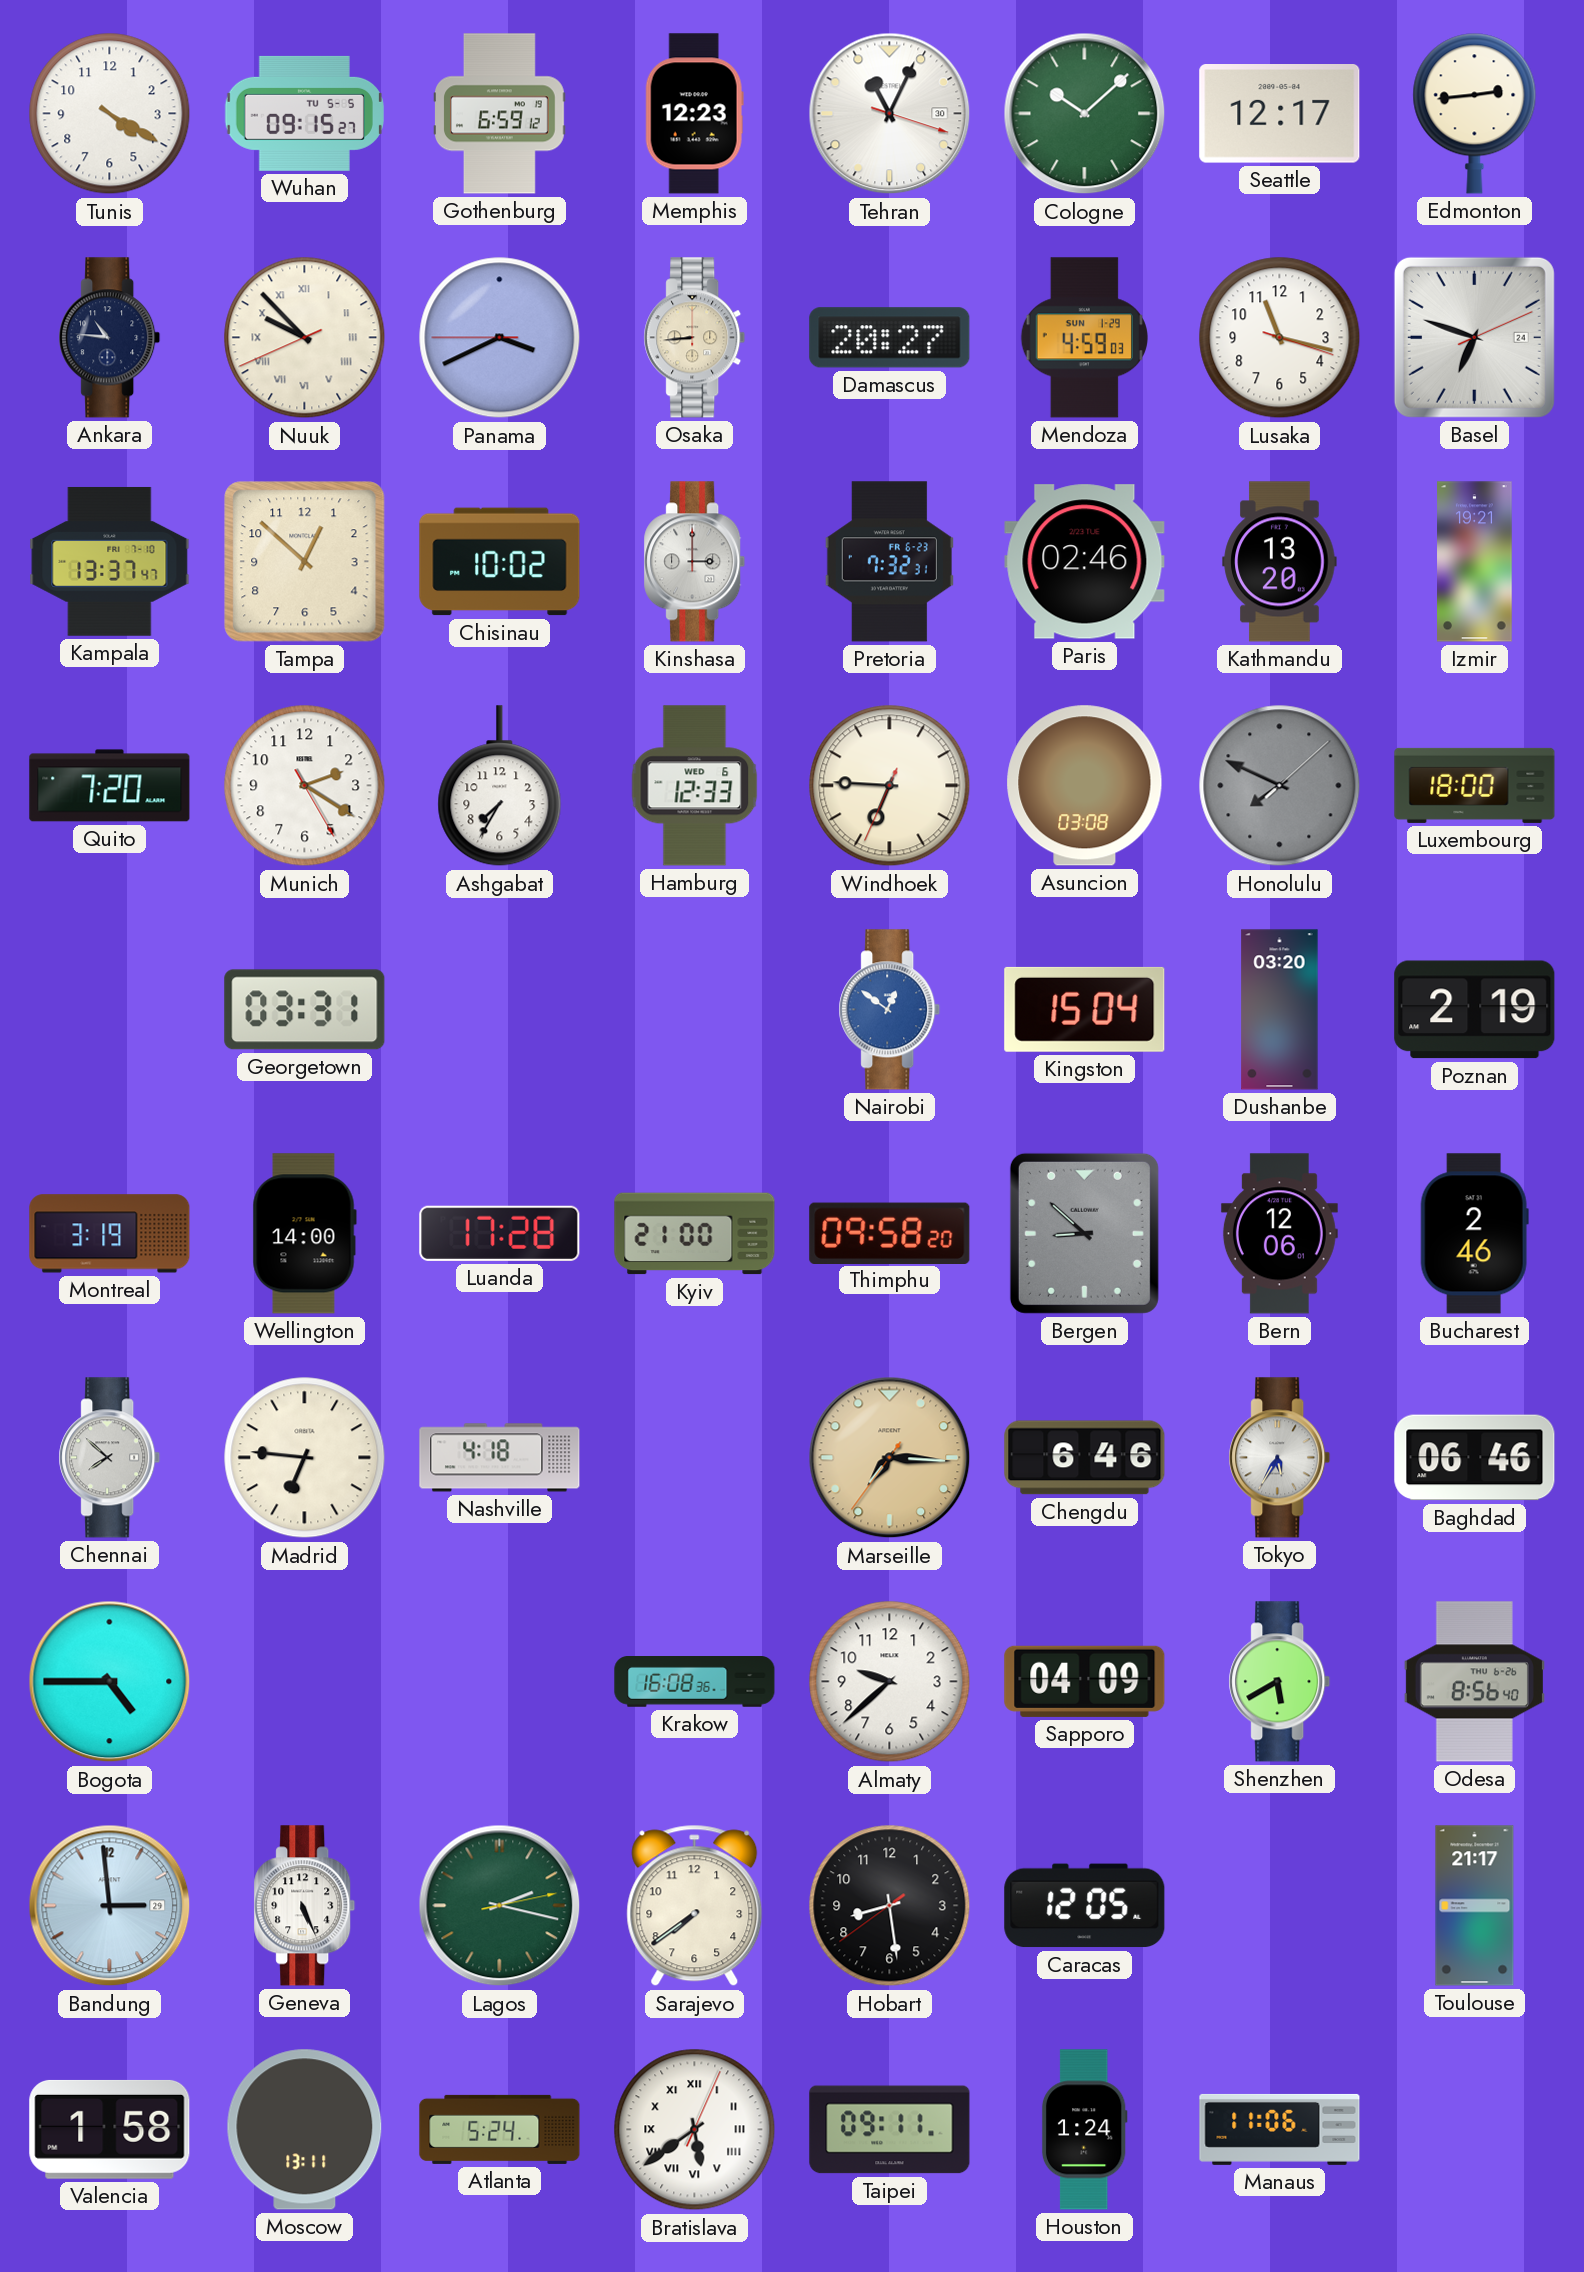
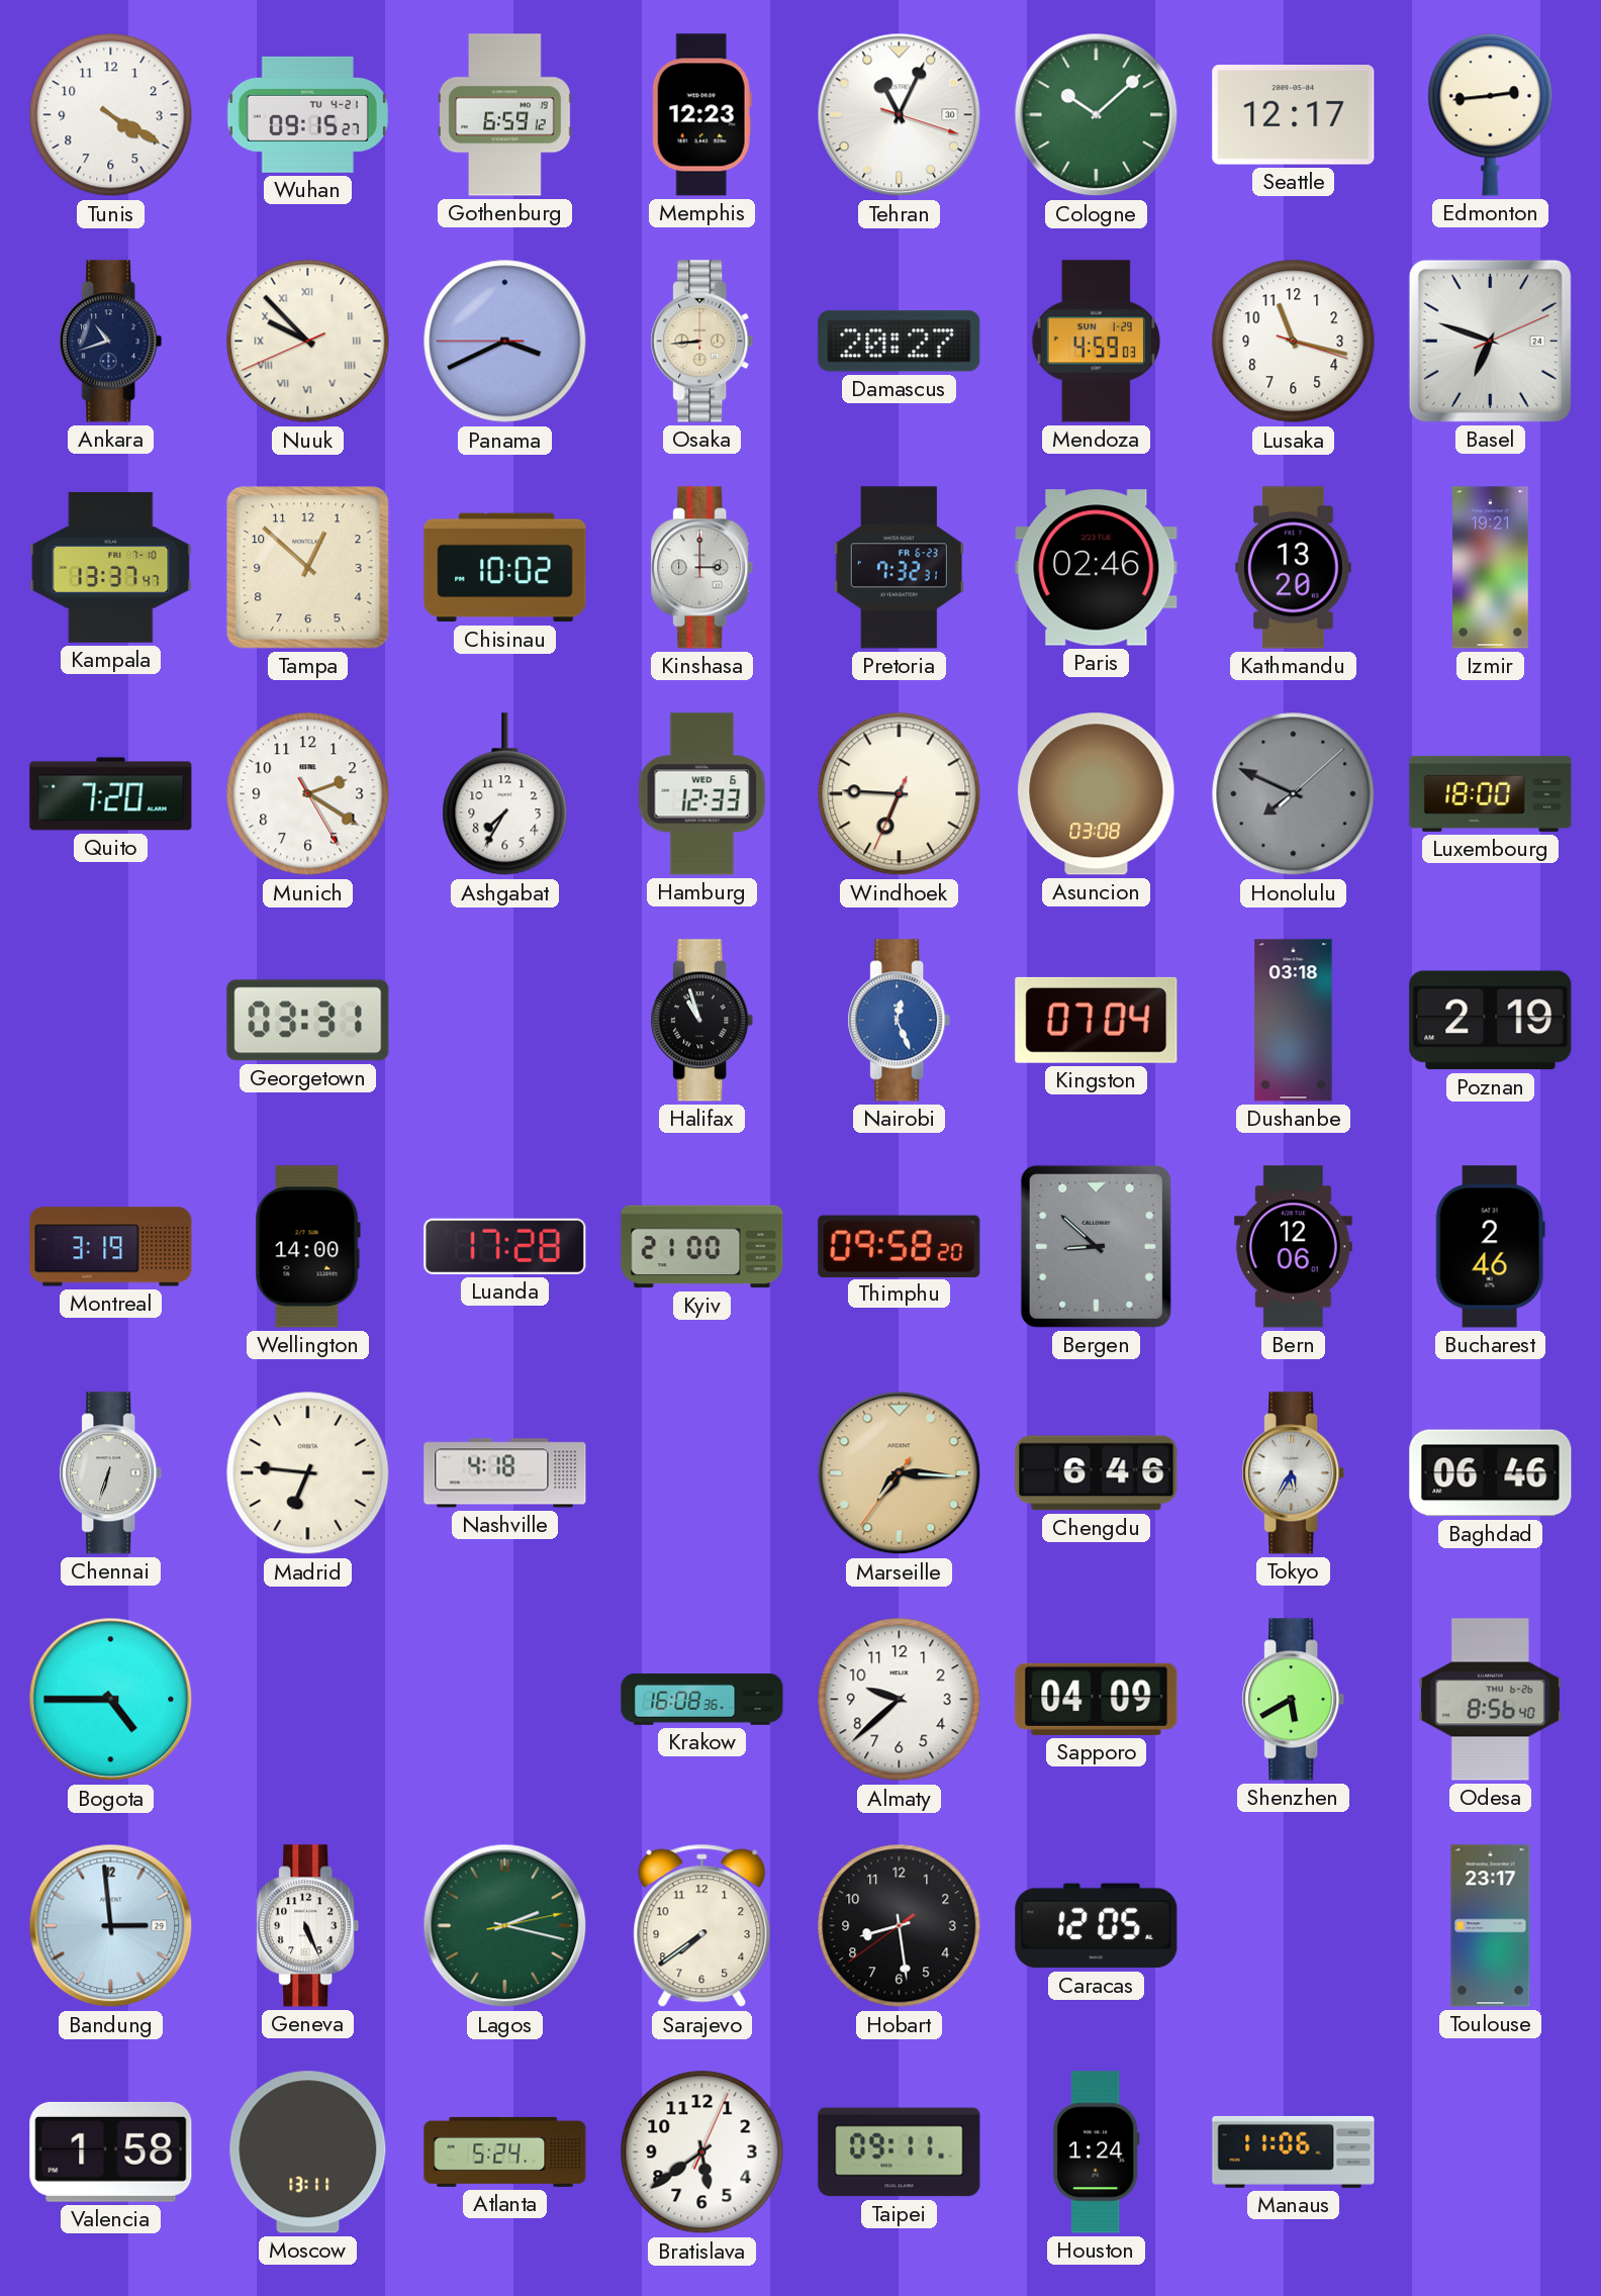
Wuhan date: TU 5-5 -> TU 4-21
Ankara: 10:46 -> 10:42
Halifax: none -> 10:57
Nairobi: 12:51 -> 12:26
Kingston: 15:04 -> 07:04
Dushanbe: 03:20 -> 03:18
Chennai: 7:52 -> 6:33
Toulouse: 21:17 -> 23:17
Bratislava numerals: Roman -> Arabic
